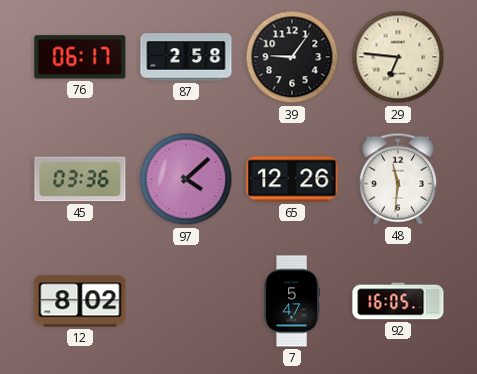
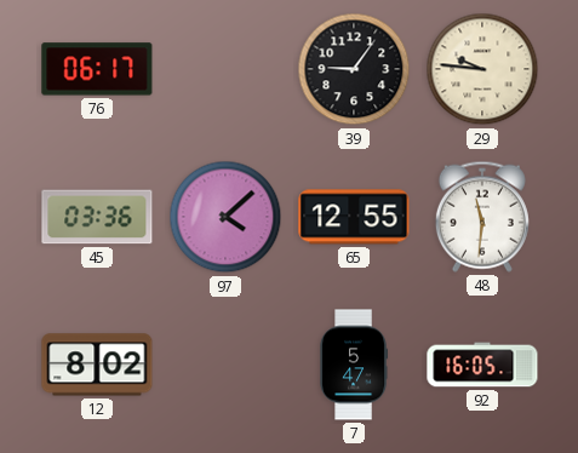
87: 2:58 -> none
29: 6:46 -> 9:46
65: 12:26 -> 12:55
